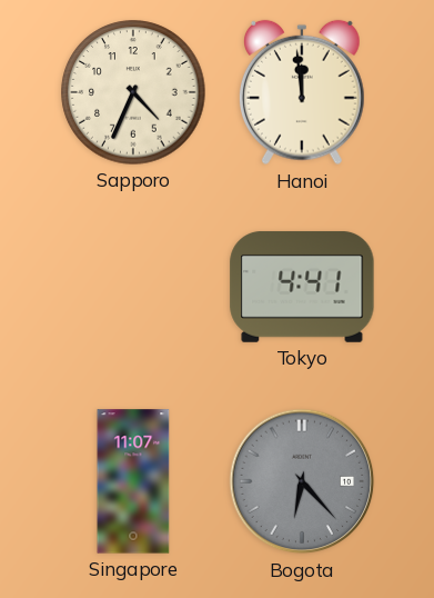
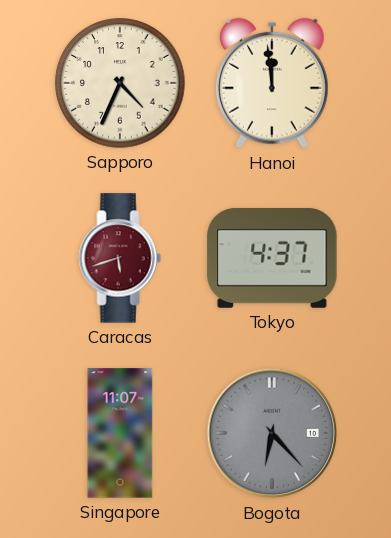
Caracas: none -> 5:42
Tokyo: 4:41 -> 4:37
